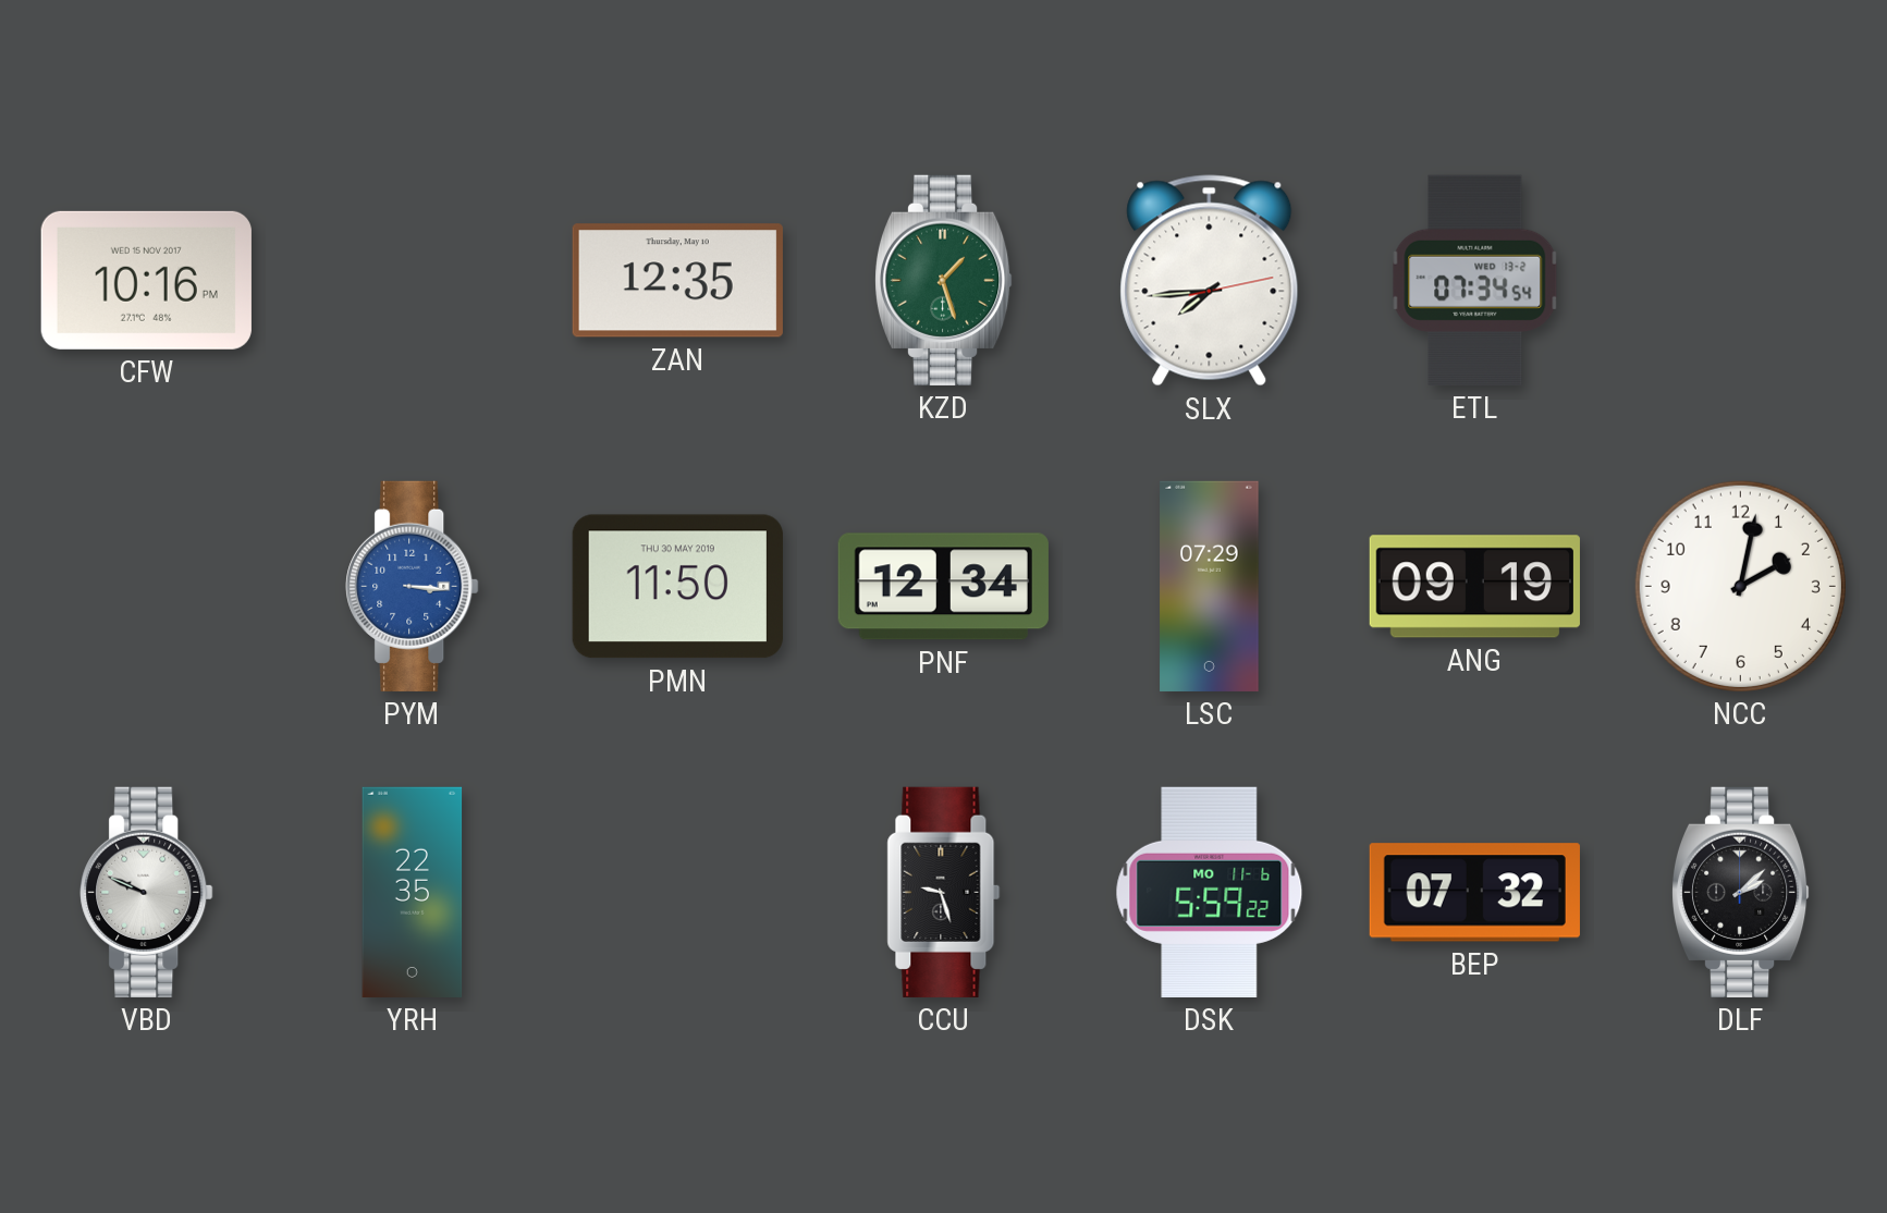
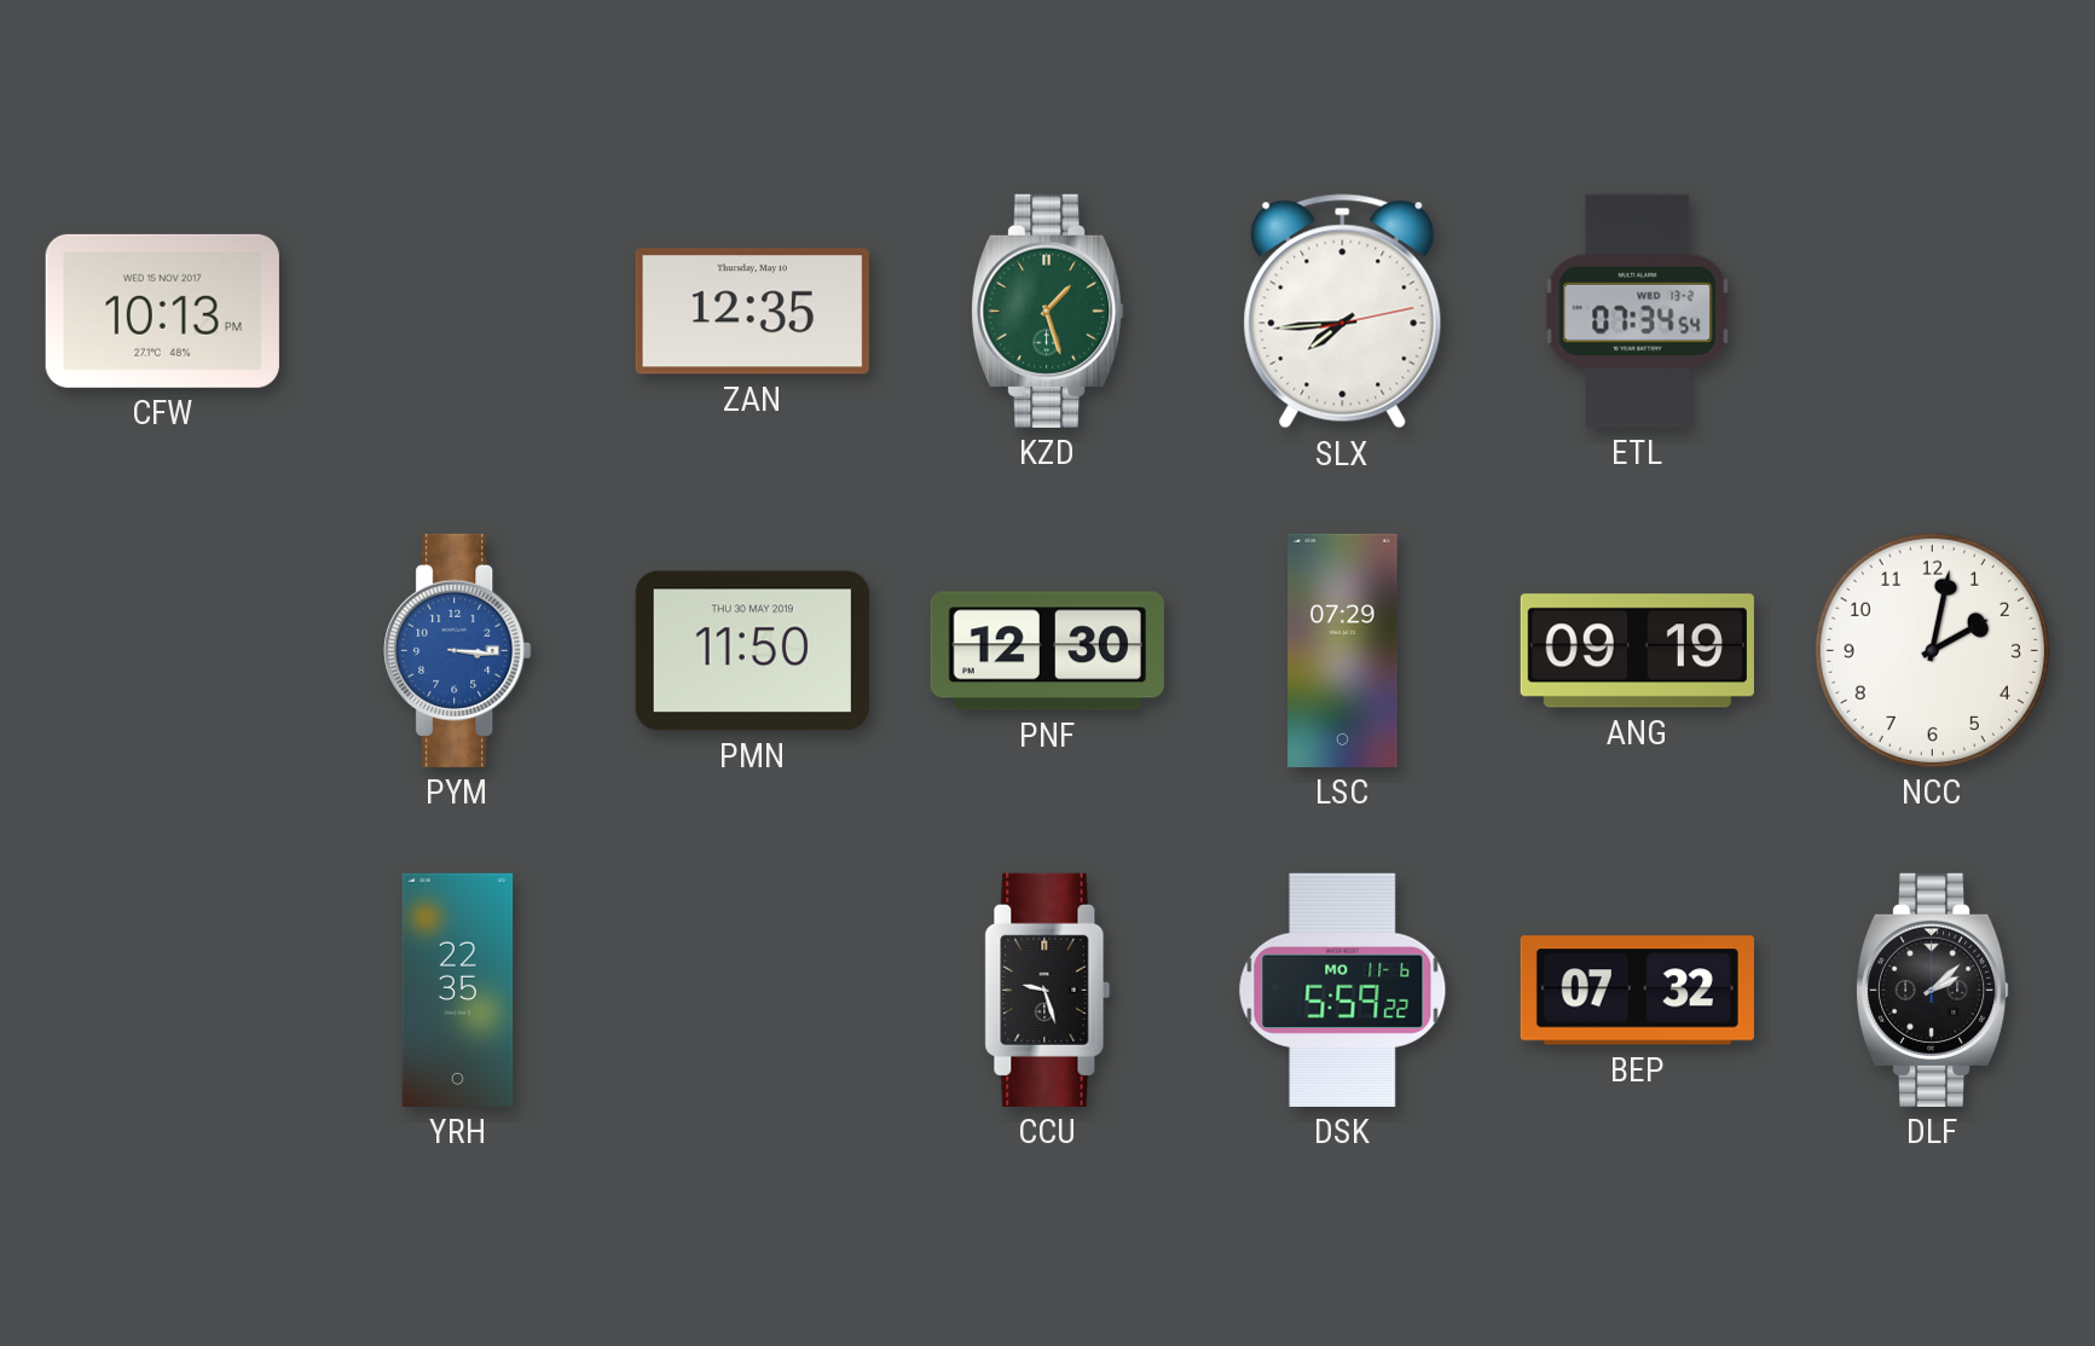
CFW: 10:16 -> 10:13
PNF: 12:34 -> 12:30
VBD: 9:49 -> none
